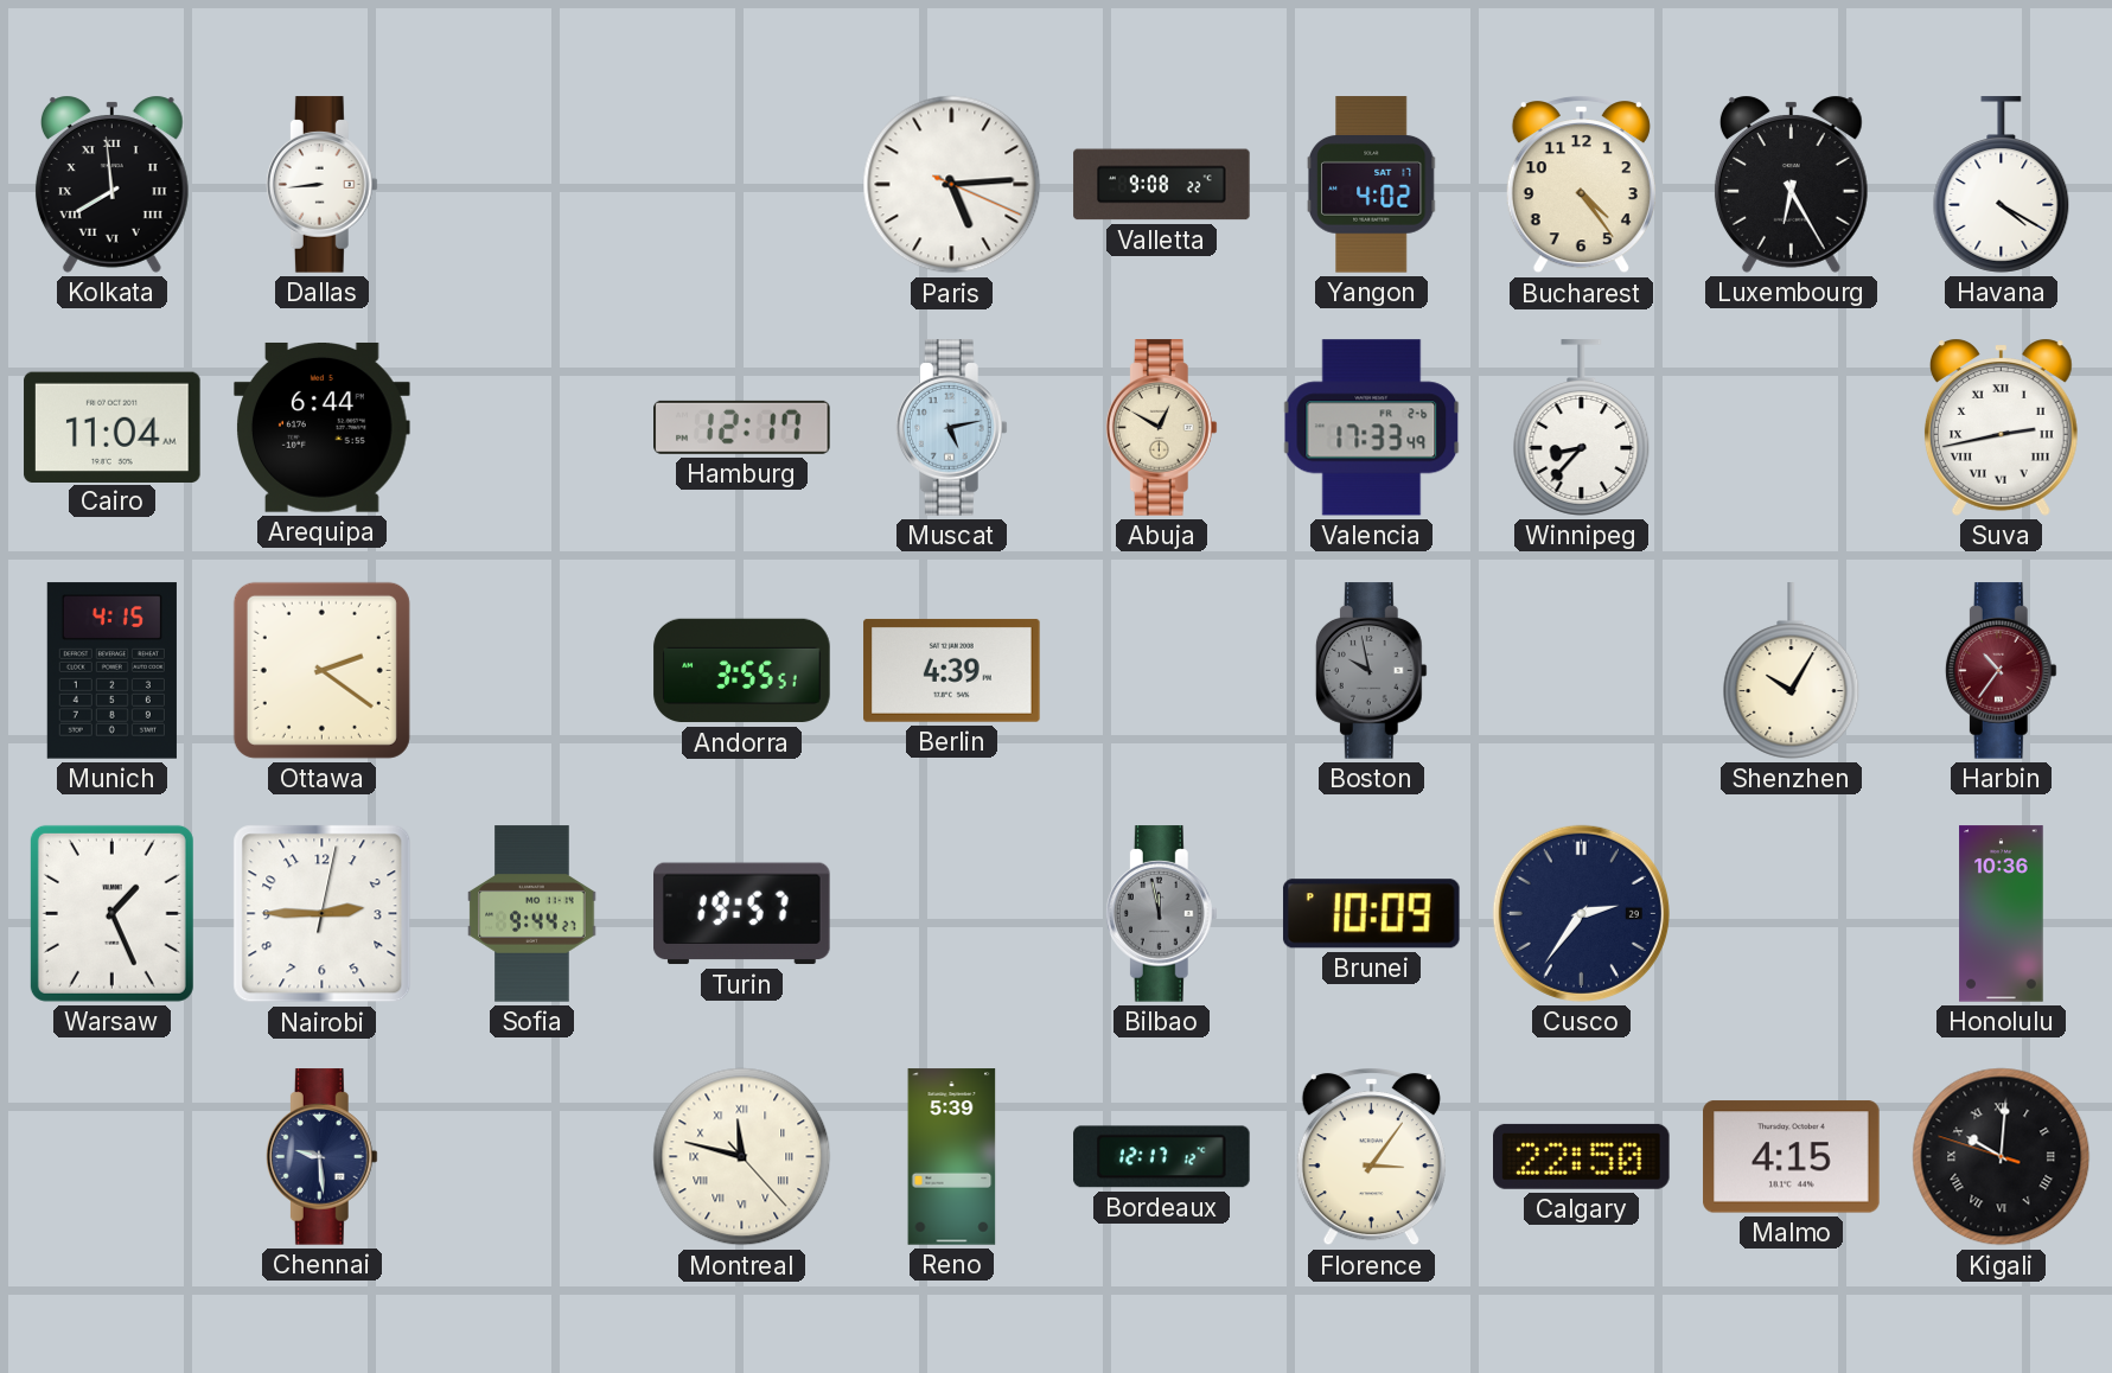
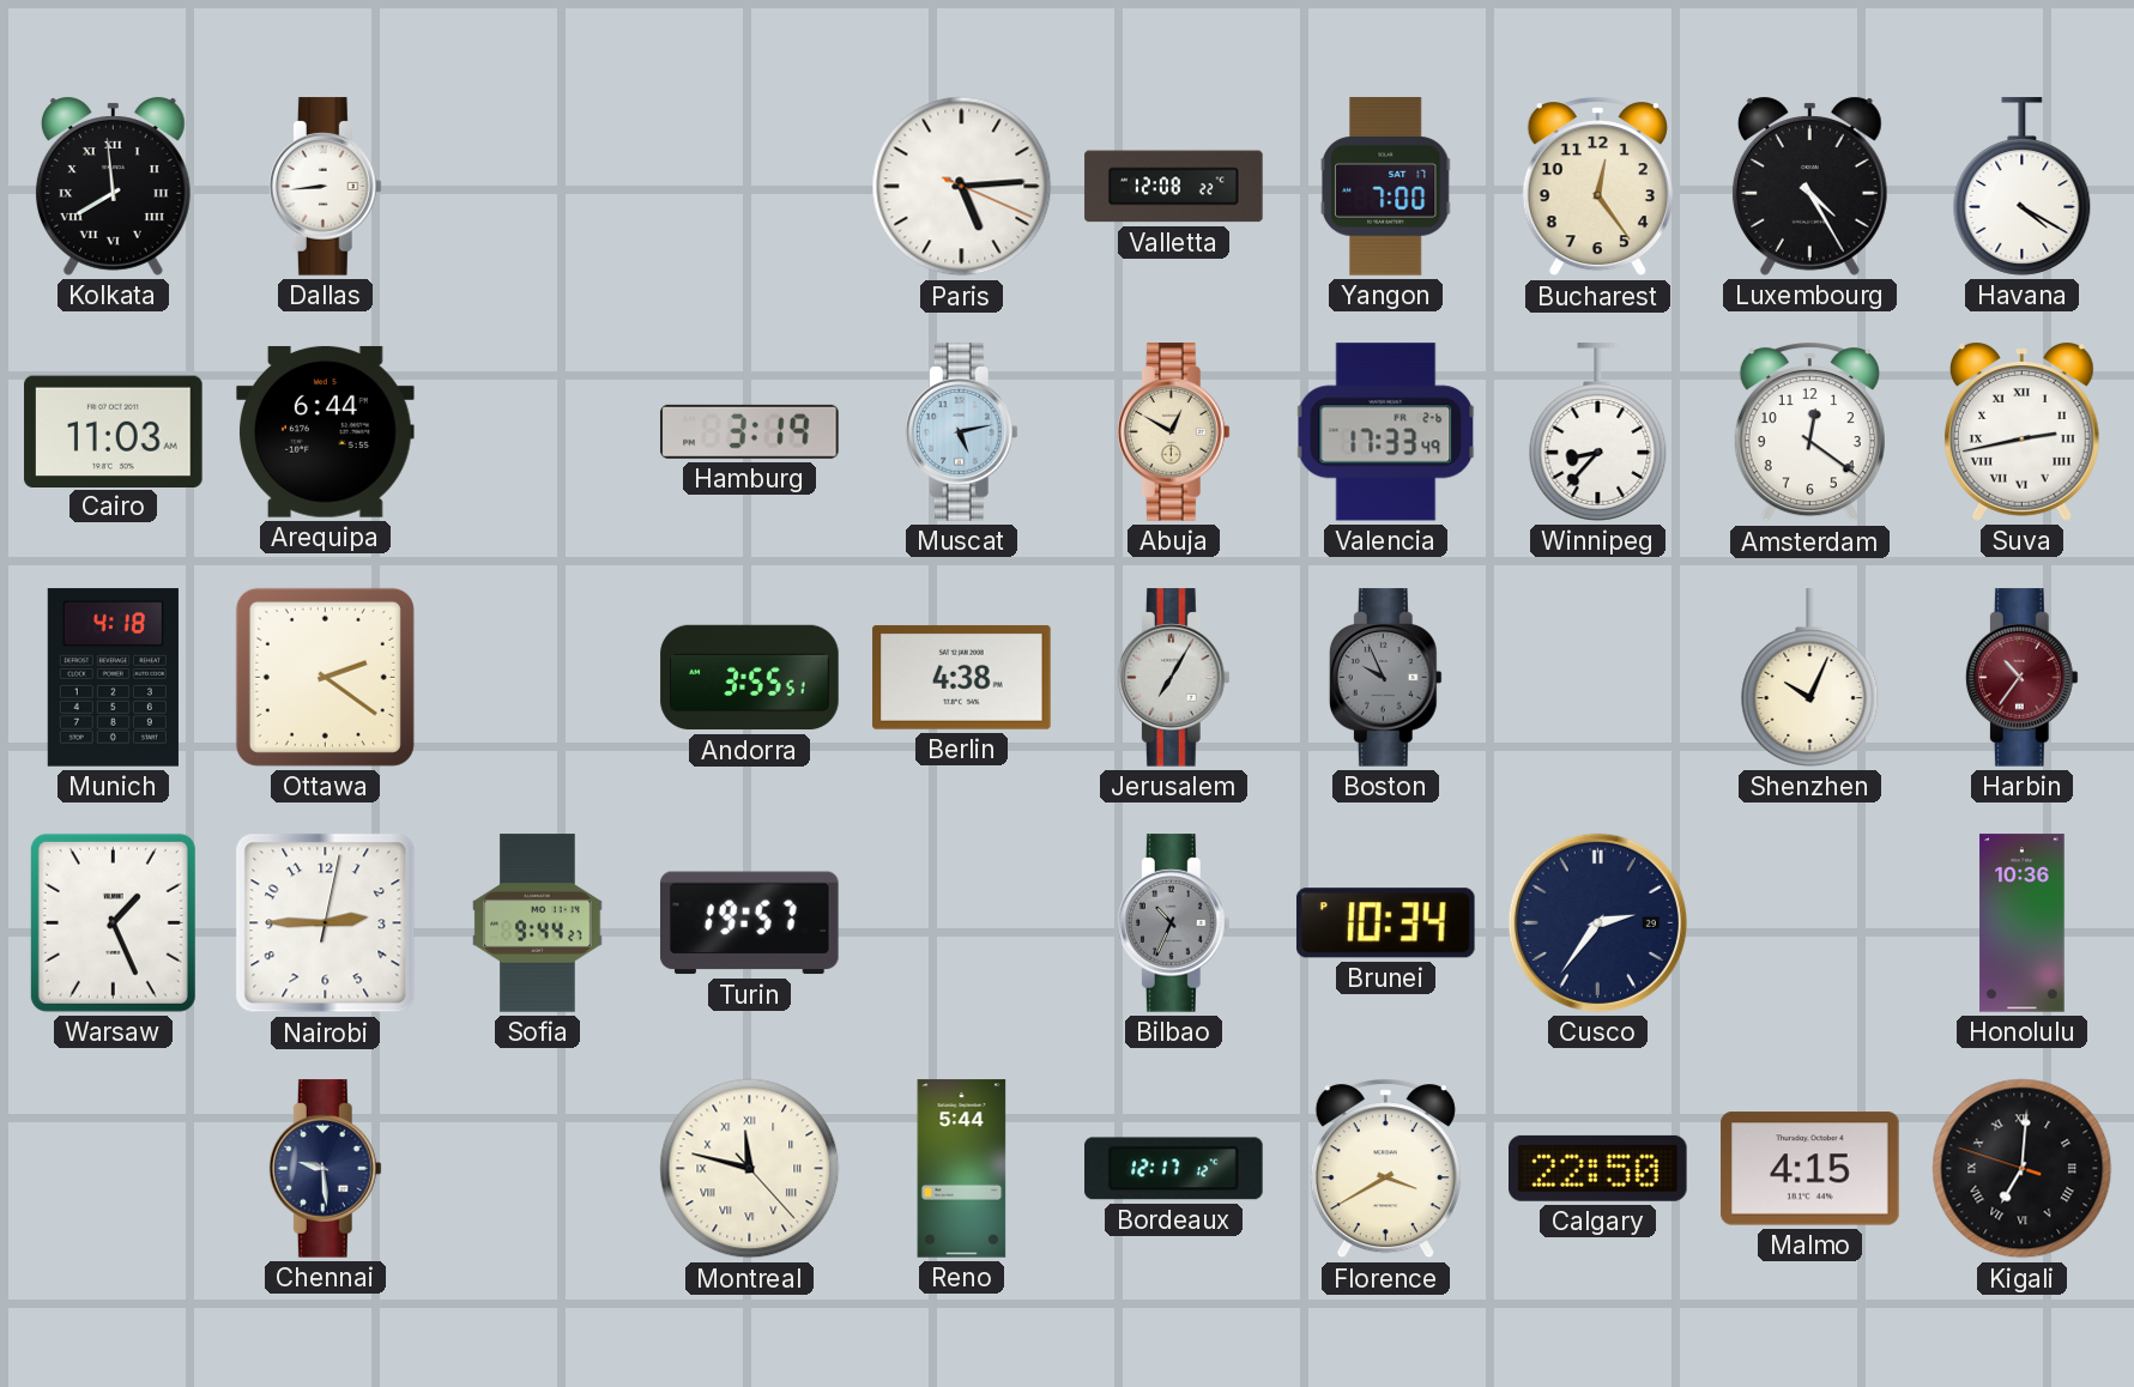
Valletta: 9:08 -> 12:08
Yangon: 4:02 -> 7:00
Bucharest: 4:24 -> 12:24
Luxembourg: 6:25 -> 4:25
Cairo: 11:04 -> 11:03
Hamburg: 12:17 -> 3:19
Amsterdam: none -> 12:21
Munich: 4:15 -> 4:18
Berlin: 4:39 -> 4:38
Jerusalem: none -> 7:05
Boston: 9:58 -> 9:56
Shenzhen: 10:05 -> 10:04
Bilbao: 11:58 -> 10:34
Brunei: 10:09 -> 10:34
Reno: 5:39 -> 5:44
Florence: 3:06 -> 3:40
Kigali: 10:00 -> 7:00
